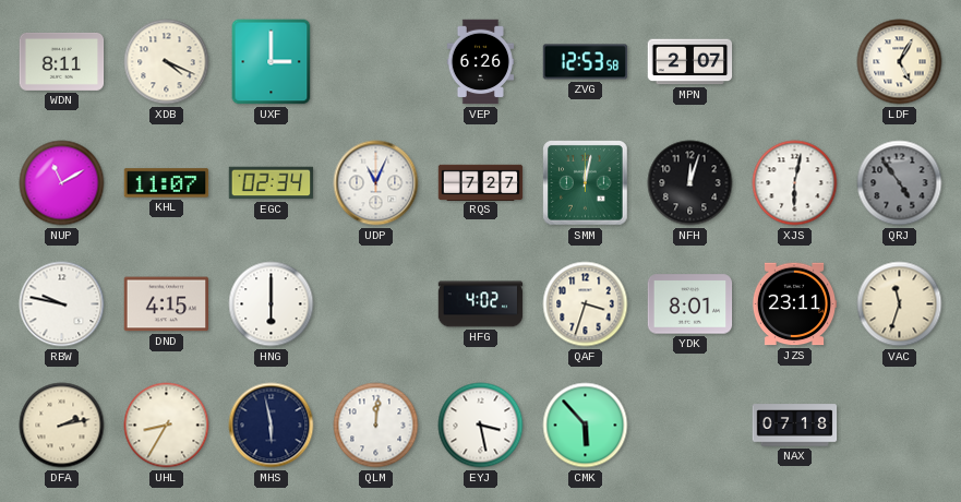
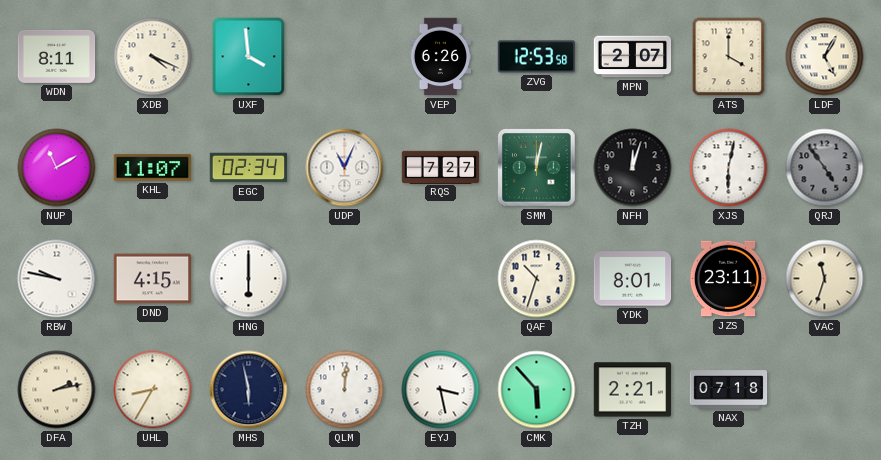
UXF: 3:00 -> 3:59
ATS: none -> 4:00
HFG: 4:02 -> none
QAF: 3:33 -> 10:33
TZH: none -> 2:21
